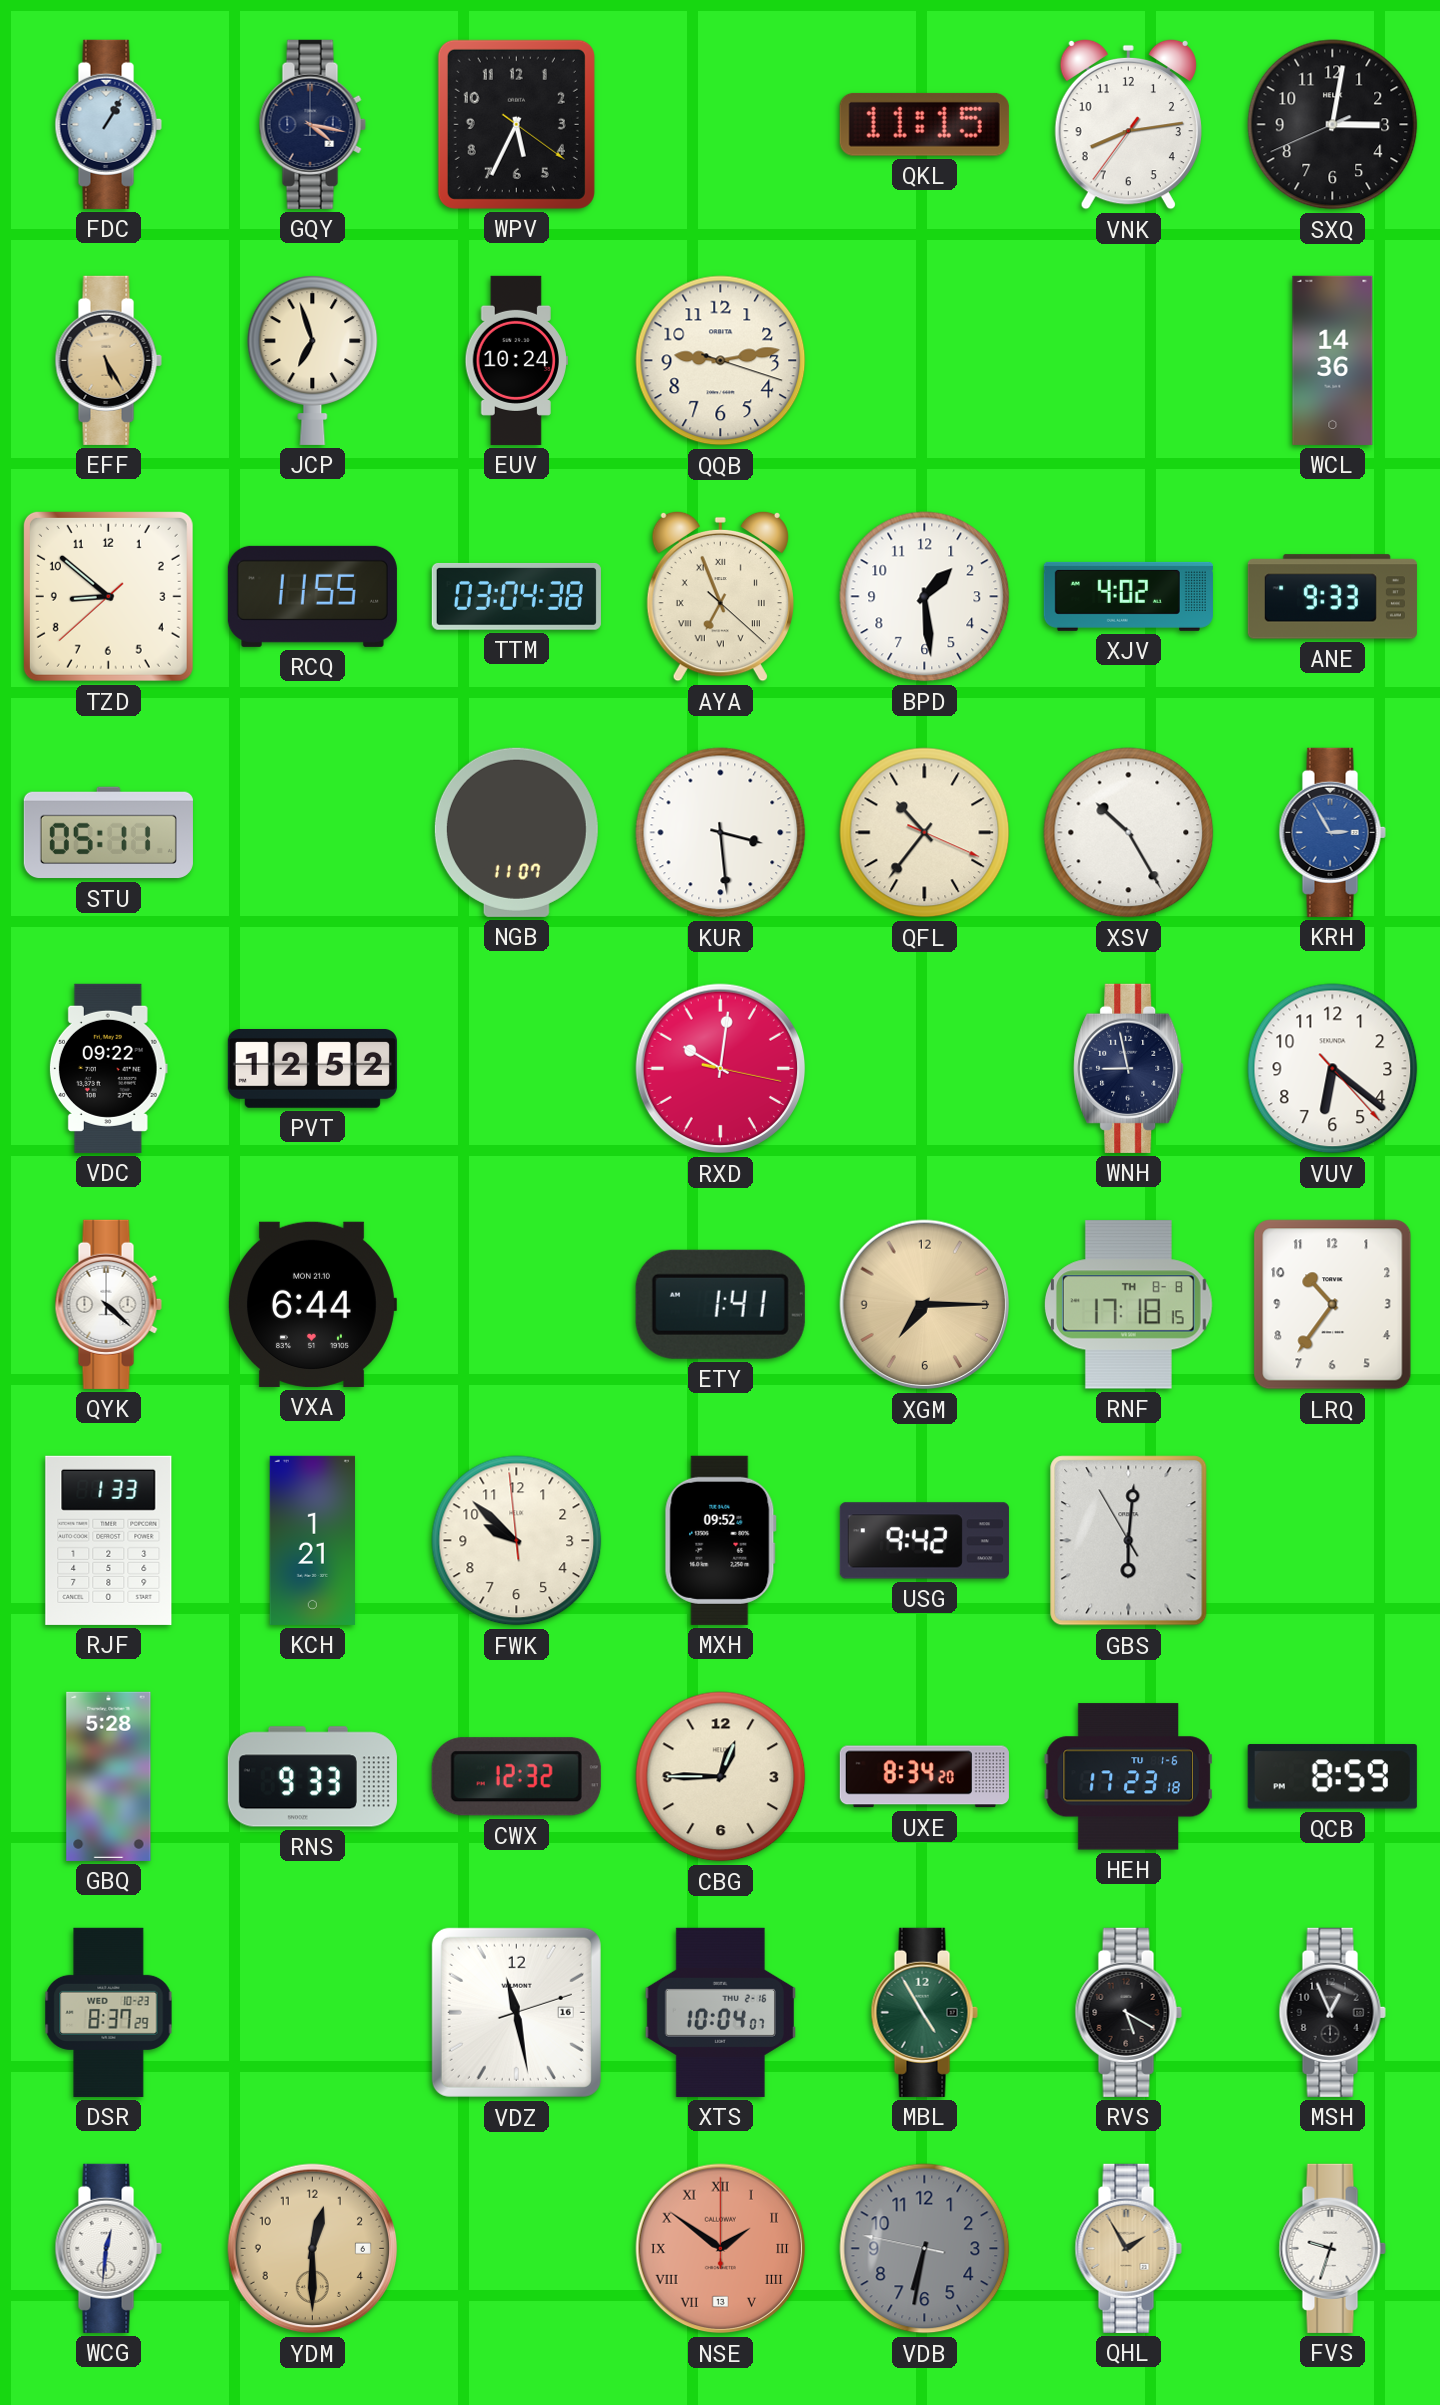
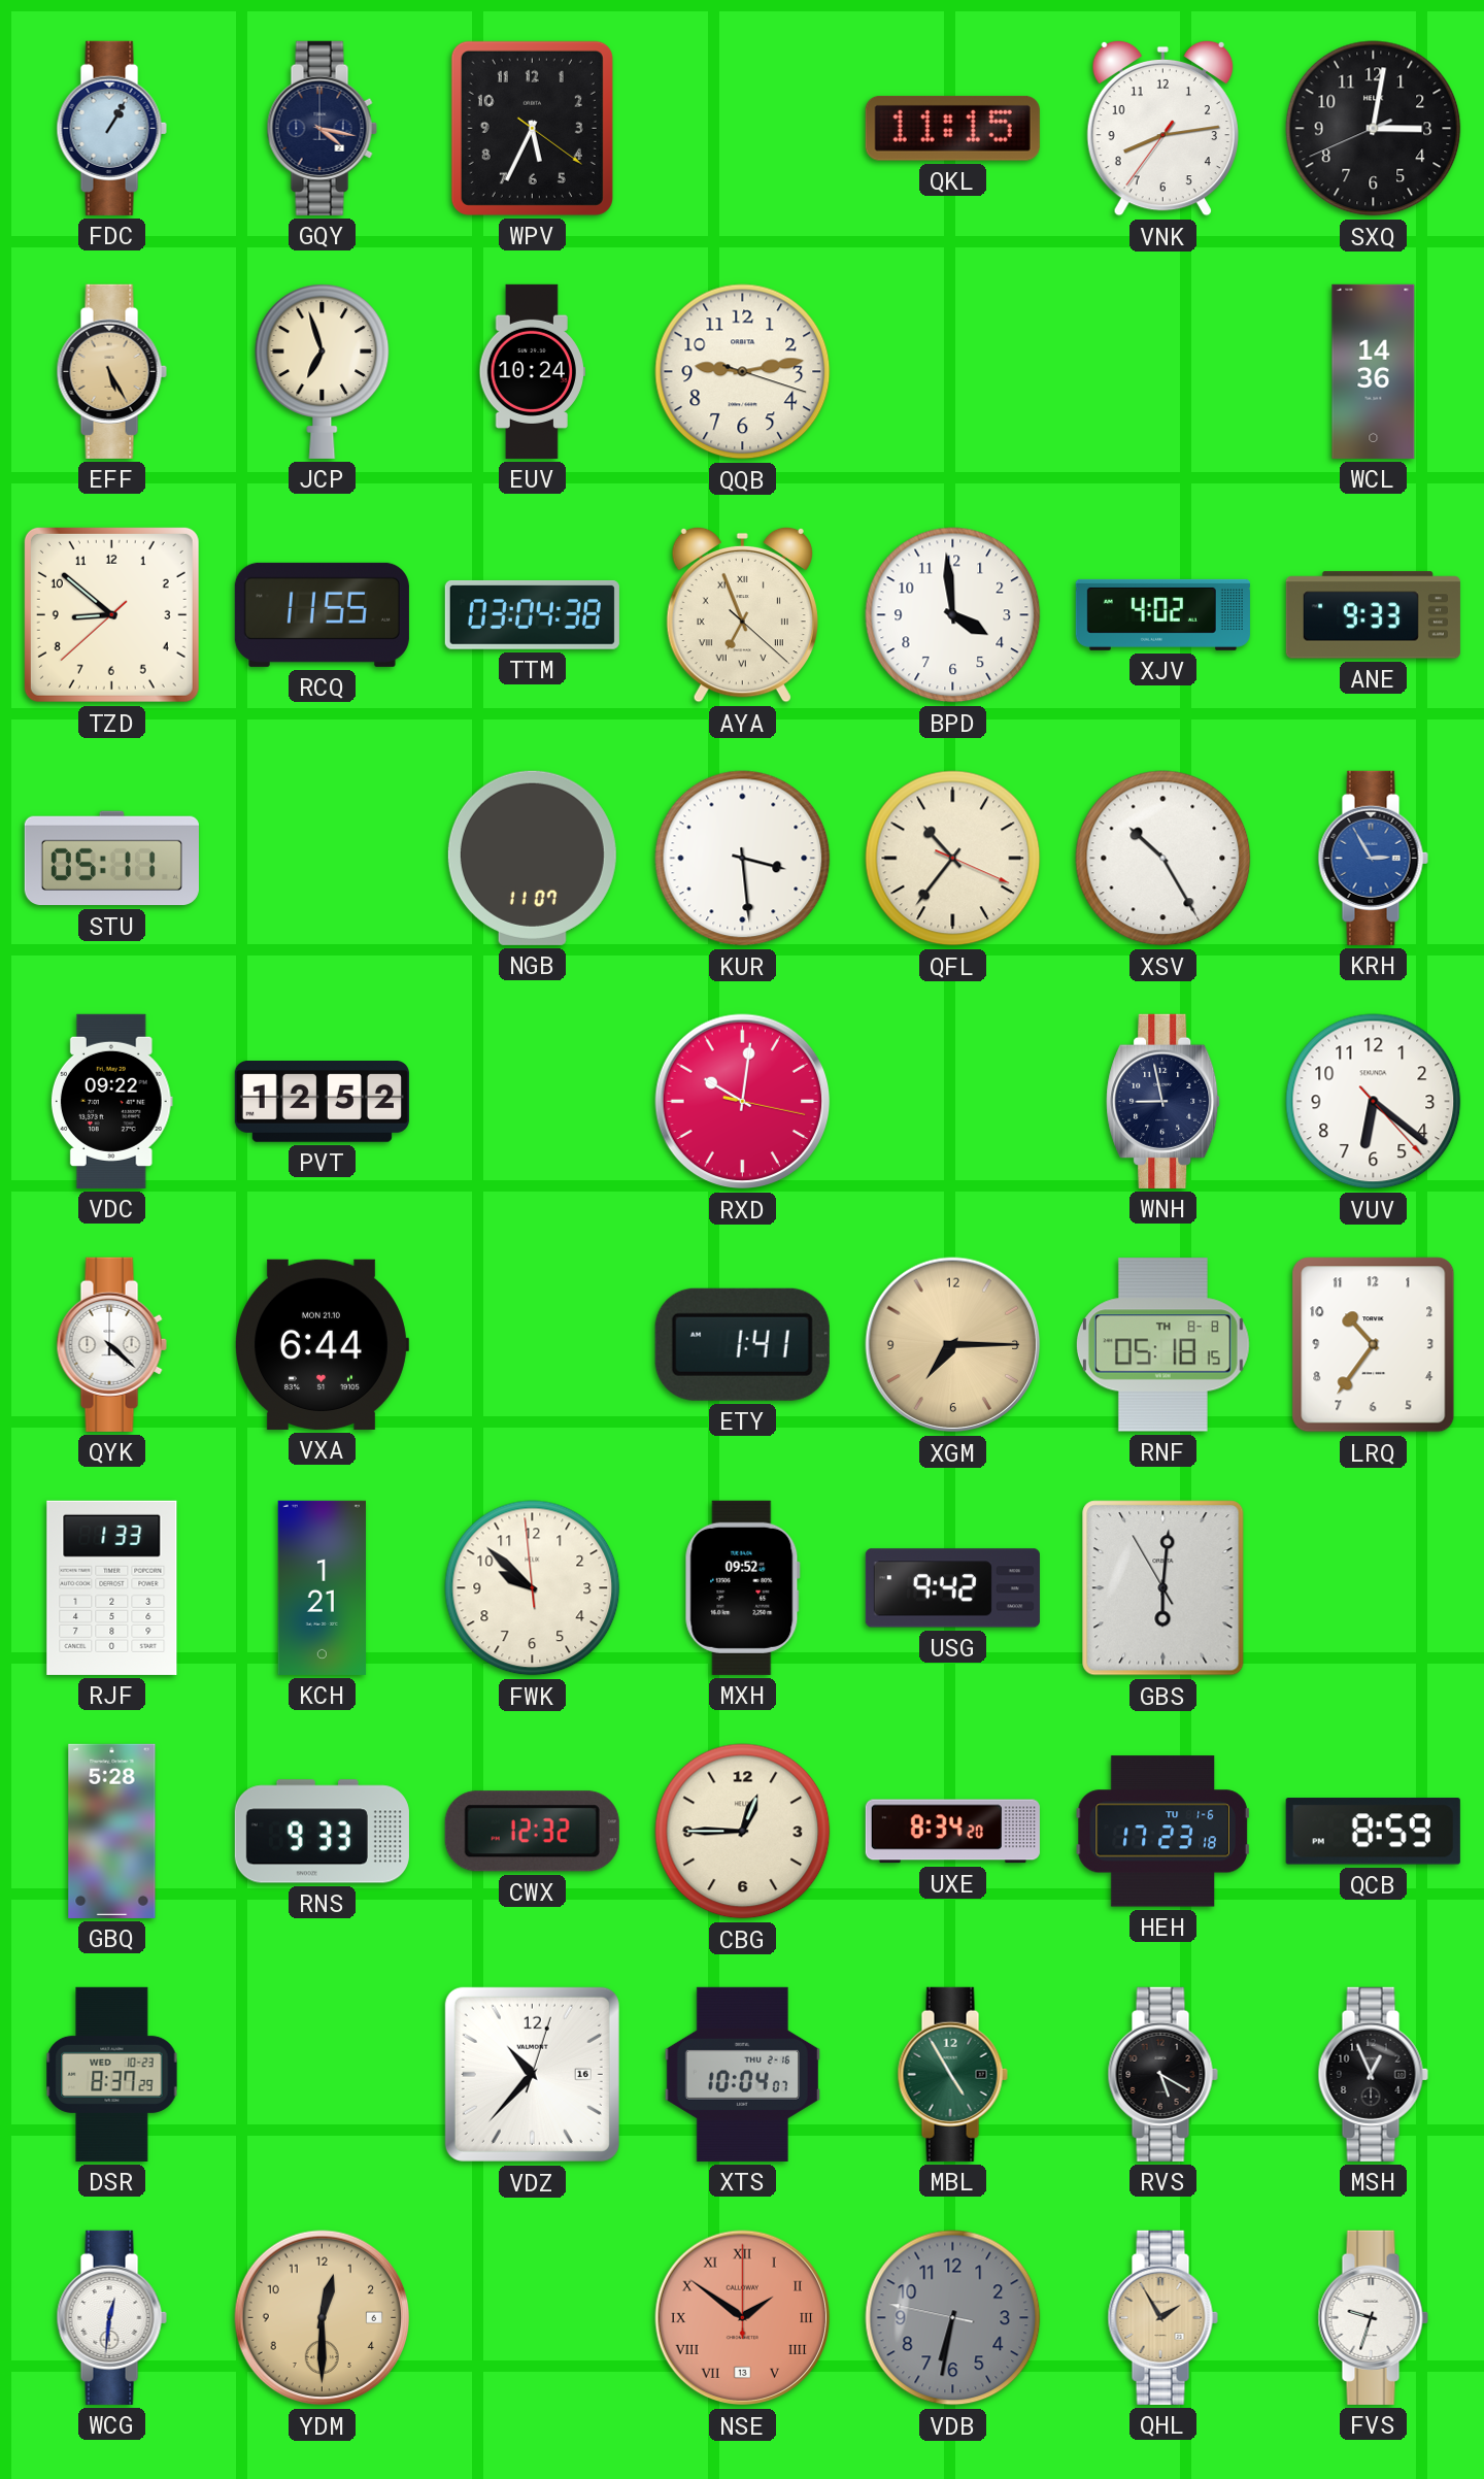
BPD: 1:29 -> 3:59
RNF: 17:18 -> 05:18
VDZ: 11:28 -> 10:37
